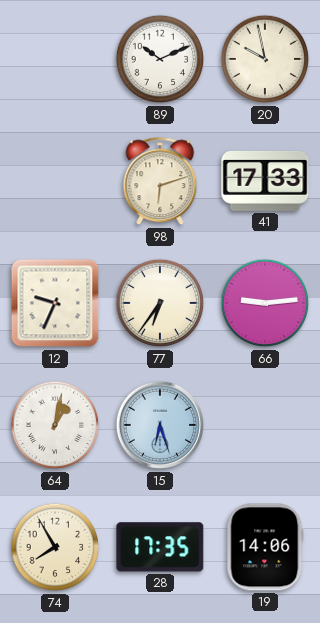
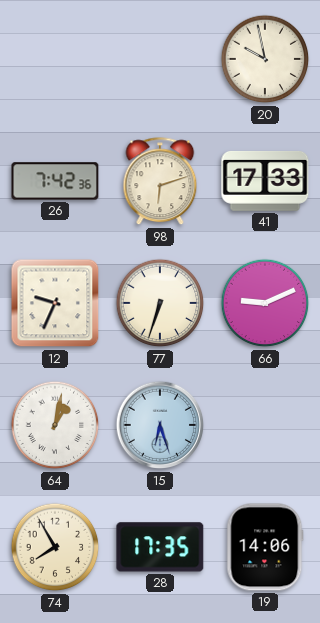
89: 10:11 -> none
26: none -> 7:42
77: 6:36 -> 6:33
66: 9:14 -> 9:11
